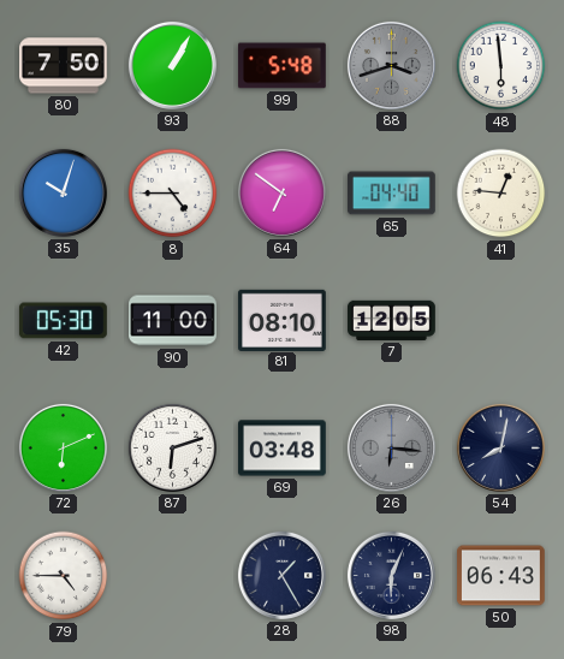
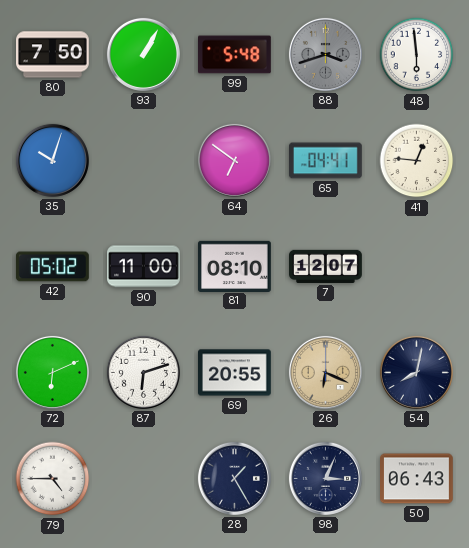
8: 4:45 -> none
65: 04:40 -> 04:41
42: 05:30 -> 05:02
7: 12:05 -> 12:07
69: 03:48 -> 20:55
26: 6:16 -> 6:19
26 dial: grey -> champagne
98: 6:04 -> 3:04
